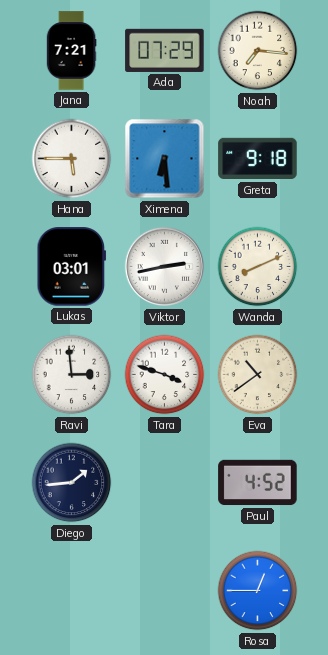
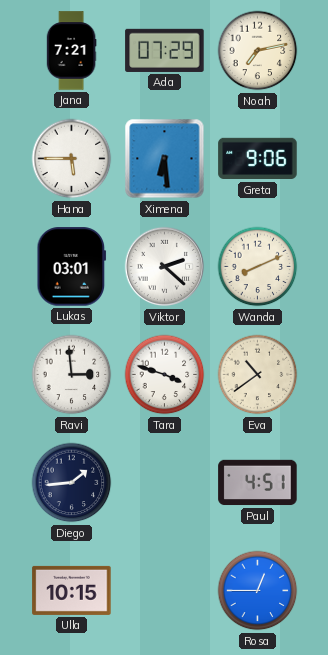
Noah: 7:16 -> 7:13
Greta: 9:18 -> 9:06
Viktor: 2:43 -> 2:22
Paul: 4:52 -> 4:51
Ulla: none -> 10:15
